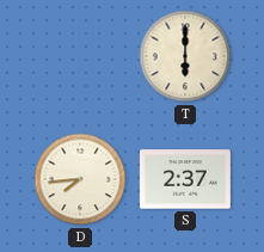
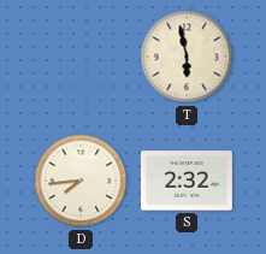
T: 6:00 -> 5:58
S: 2:37 -> 2:32
